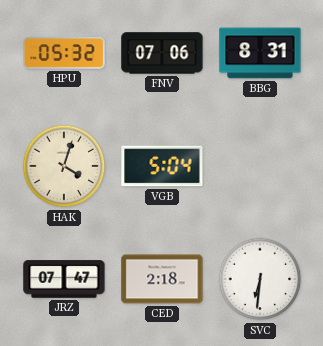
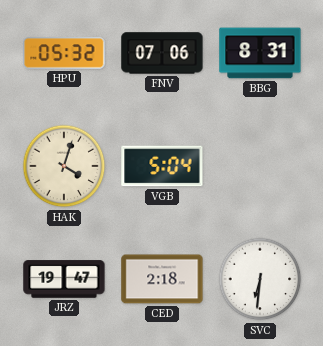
JRZ: 07:47 -> 19:47
